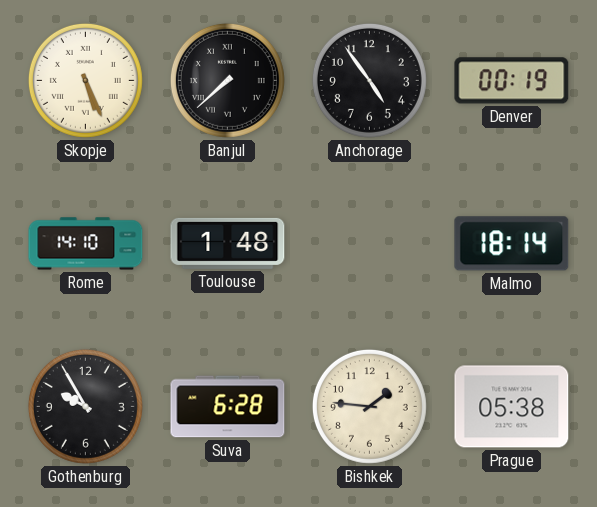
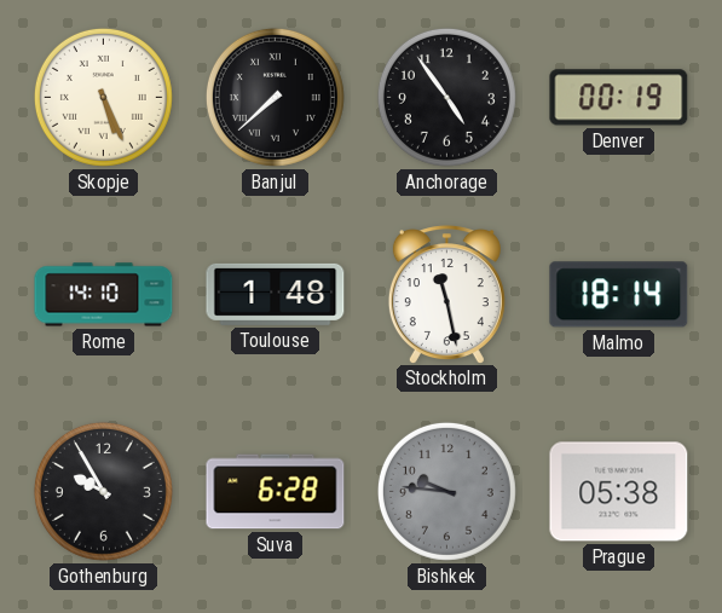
Stockholm: none -> 11:28
Bishkek: 1:46 -> 9:46
Bishkek dial: cream -> grey
